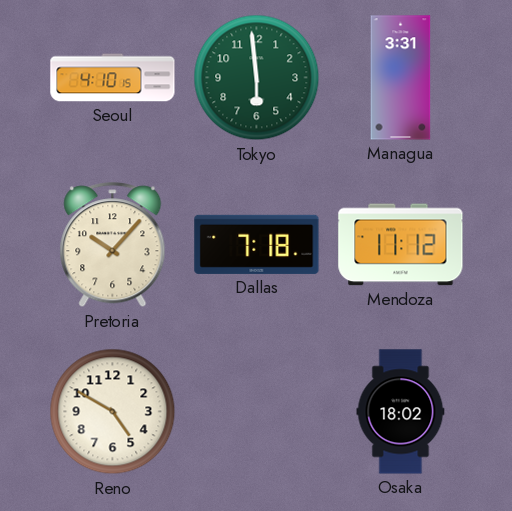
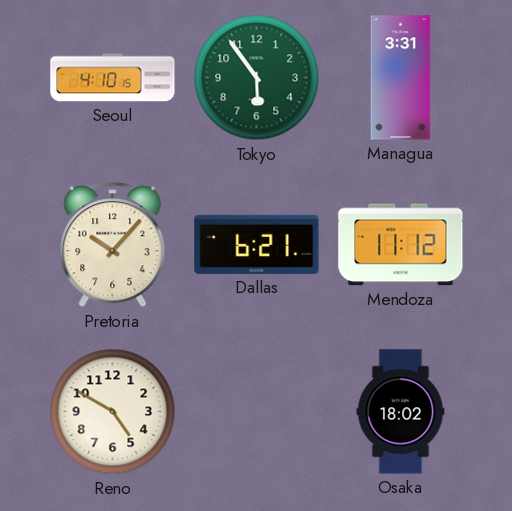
Tokyo: 5:59 -> 5:54
Dallas: 7:18 -> 6:21
